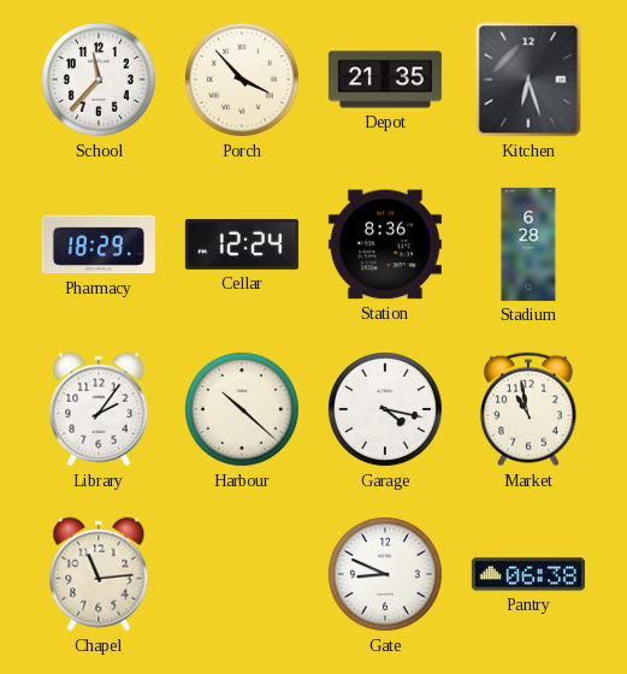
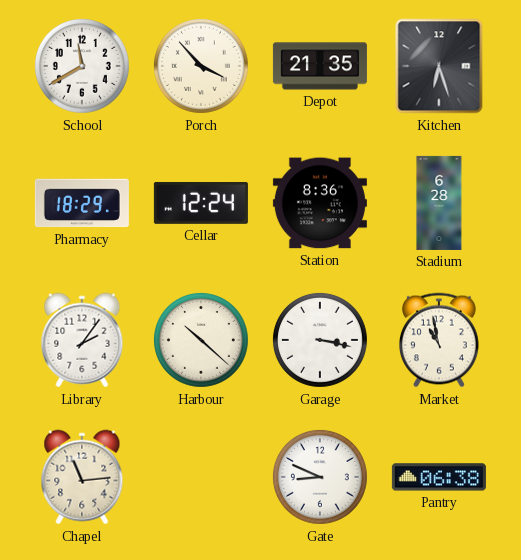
School: 11:37 -> 11:40
Garage: 4:17 -> 3:17
